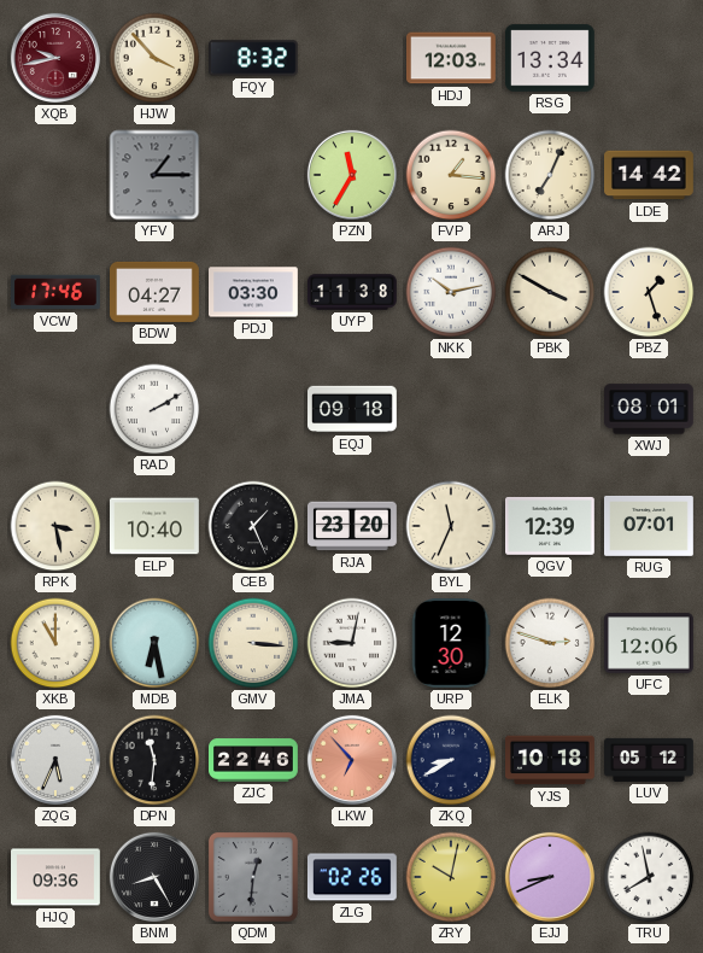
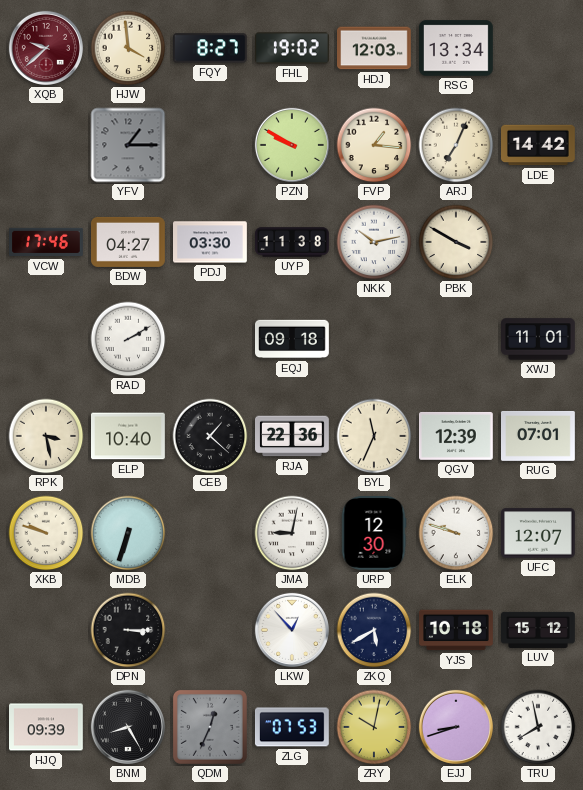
XQB: 9:43 -> 9:38
HJW: 3:53 -> 3:59
FQY: 8:32 -> 8:27
FHL: none -> 19:02
PZN: 11:35 -> 9:50
PBZ: 1:27 -> none
XWJ: 08:01 -> 11:01
CEB: 1:26 -> 1:22
RJA: 23:20 -> 22:36
XKB: 11:00 -> 9:48
MDB: 6:28 -> 6:33
GMV: 3:16 -> none
ELK: 2:48 -> 9:48
UFC: 12:06 -> 12:07
ZQG: 5:34 -> none
DPN: 11:31 -> 3:15
ZJC: 22:46 -> none
LKW: 6:53 -> 12:53
LKW dial: salmon -> white
ZKQ: 8:40 -> 5:40
LUV: 05:12 -> 15:12
HJQ: 09:36 -> 09:39
QDM: 12:31 -> 12:34
ZLG: 02:26 -> 07:53
EJJ: 8:41 -> 8:42
